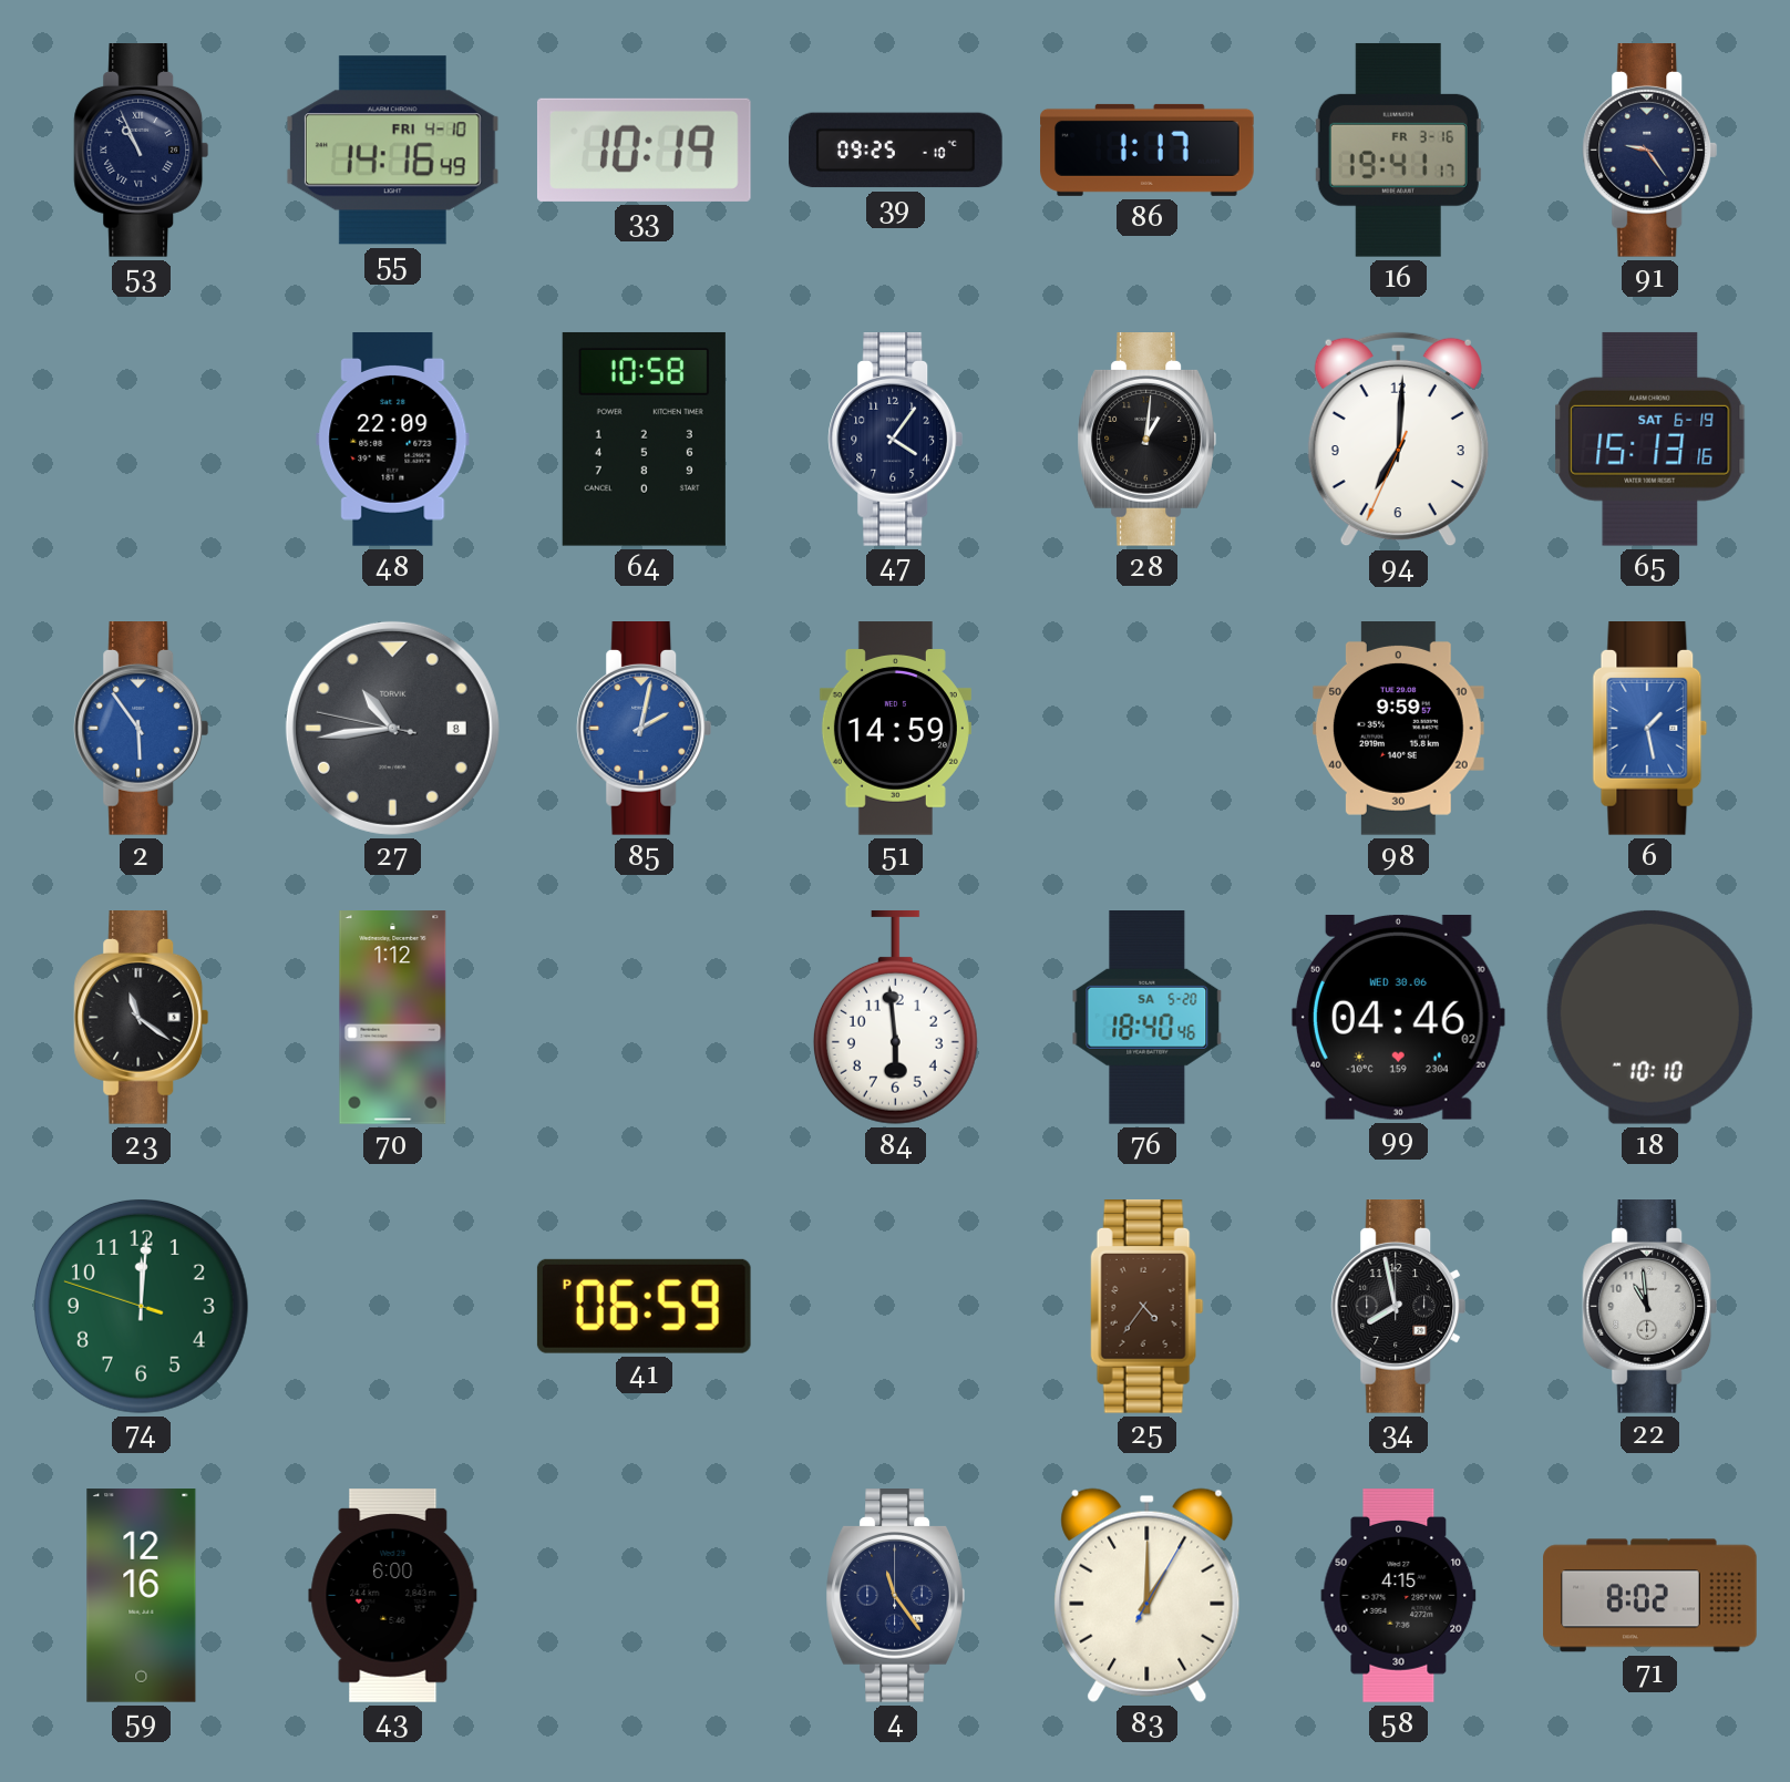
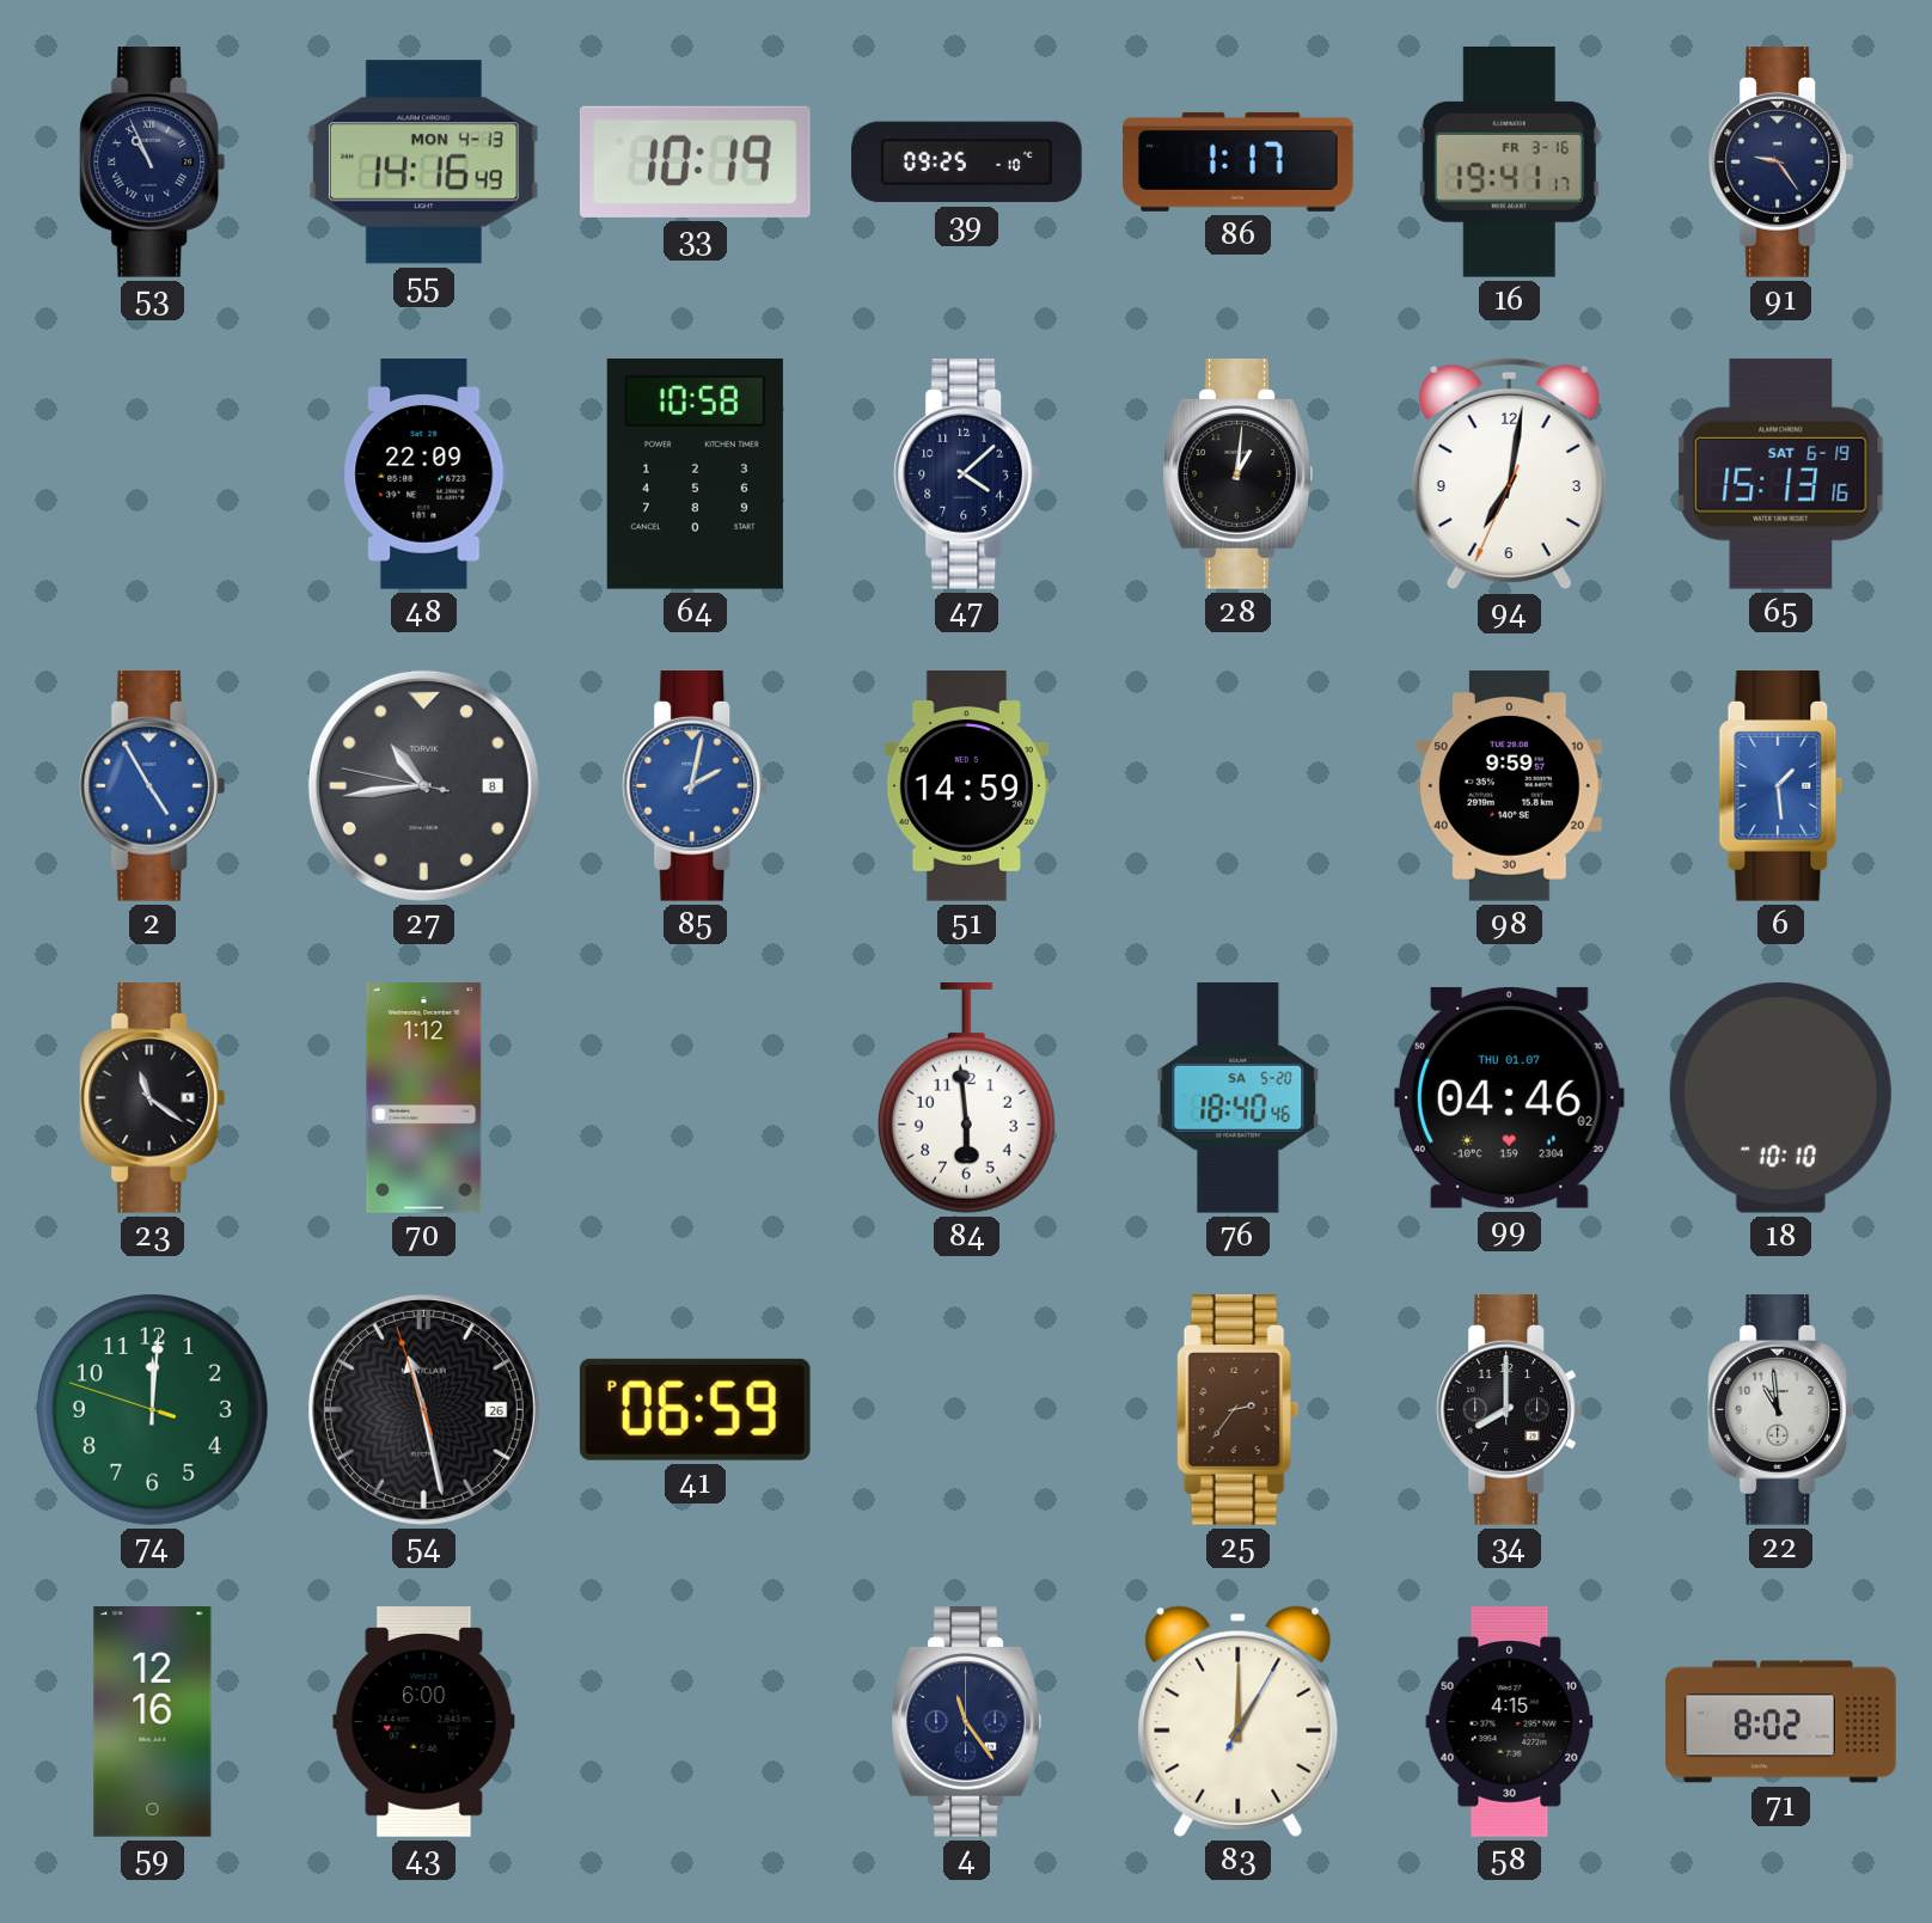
55 date: FRI 4-10 -> MON 4-13
47: 4:06 -> 4:08
94: 7:00 -> 7:01
2: 5:54 -> 4:55
6: 1:28 -> 1:29
99 date: WED 30.06 -> THU 01.07
54: none -> 11:27
25: 4:36 -> 2:36
34: 7:58 -> 8:00
